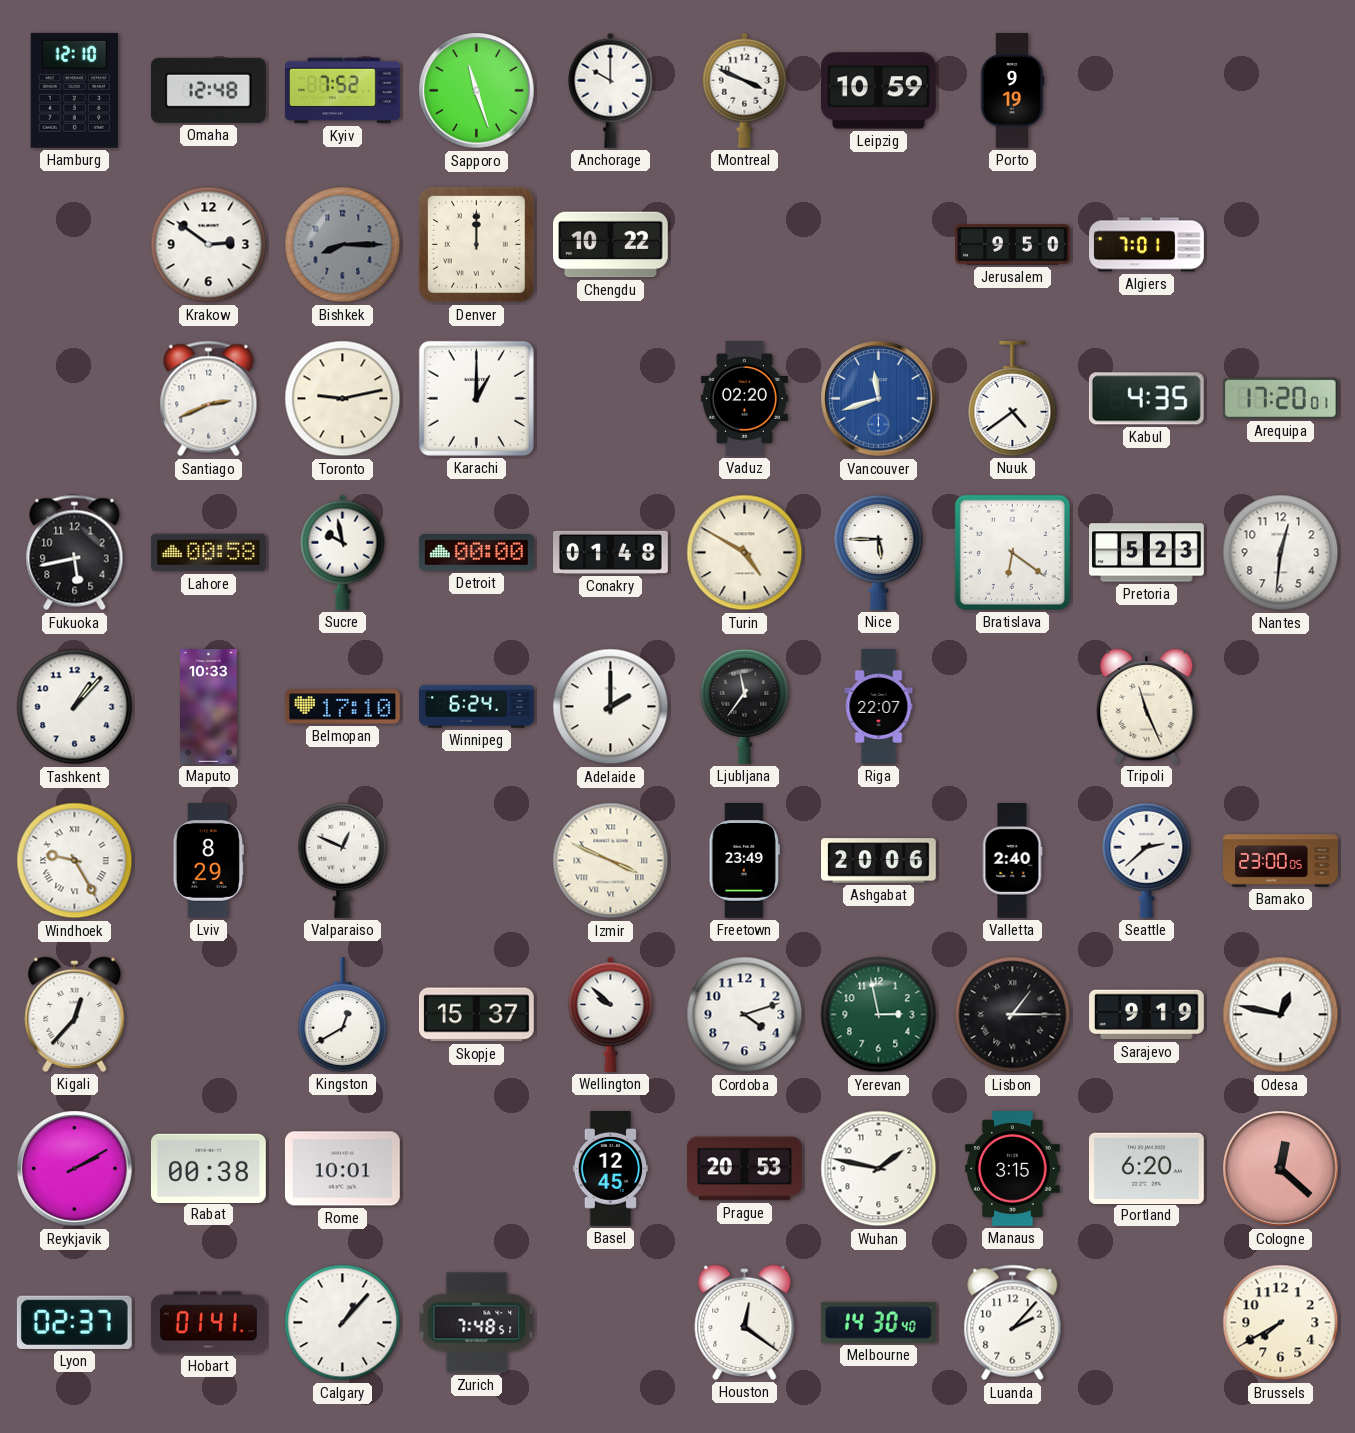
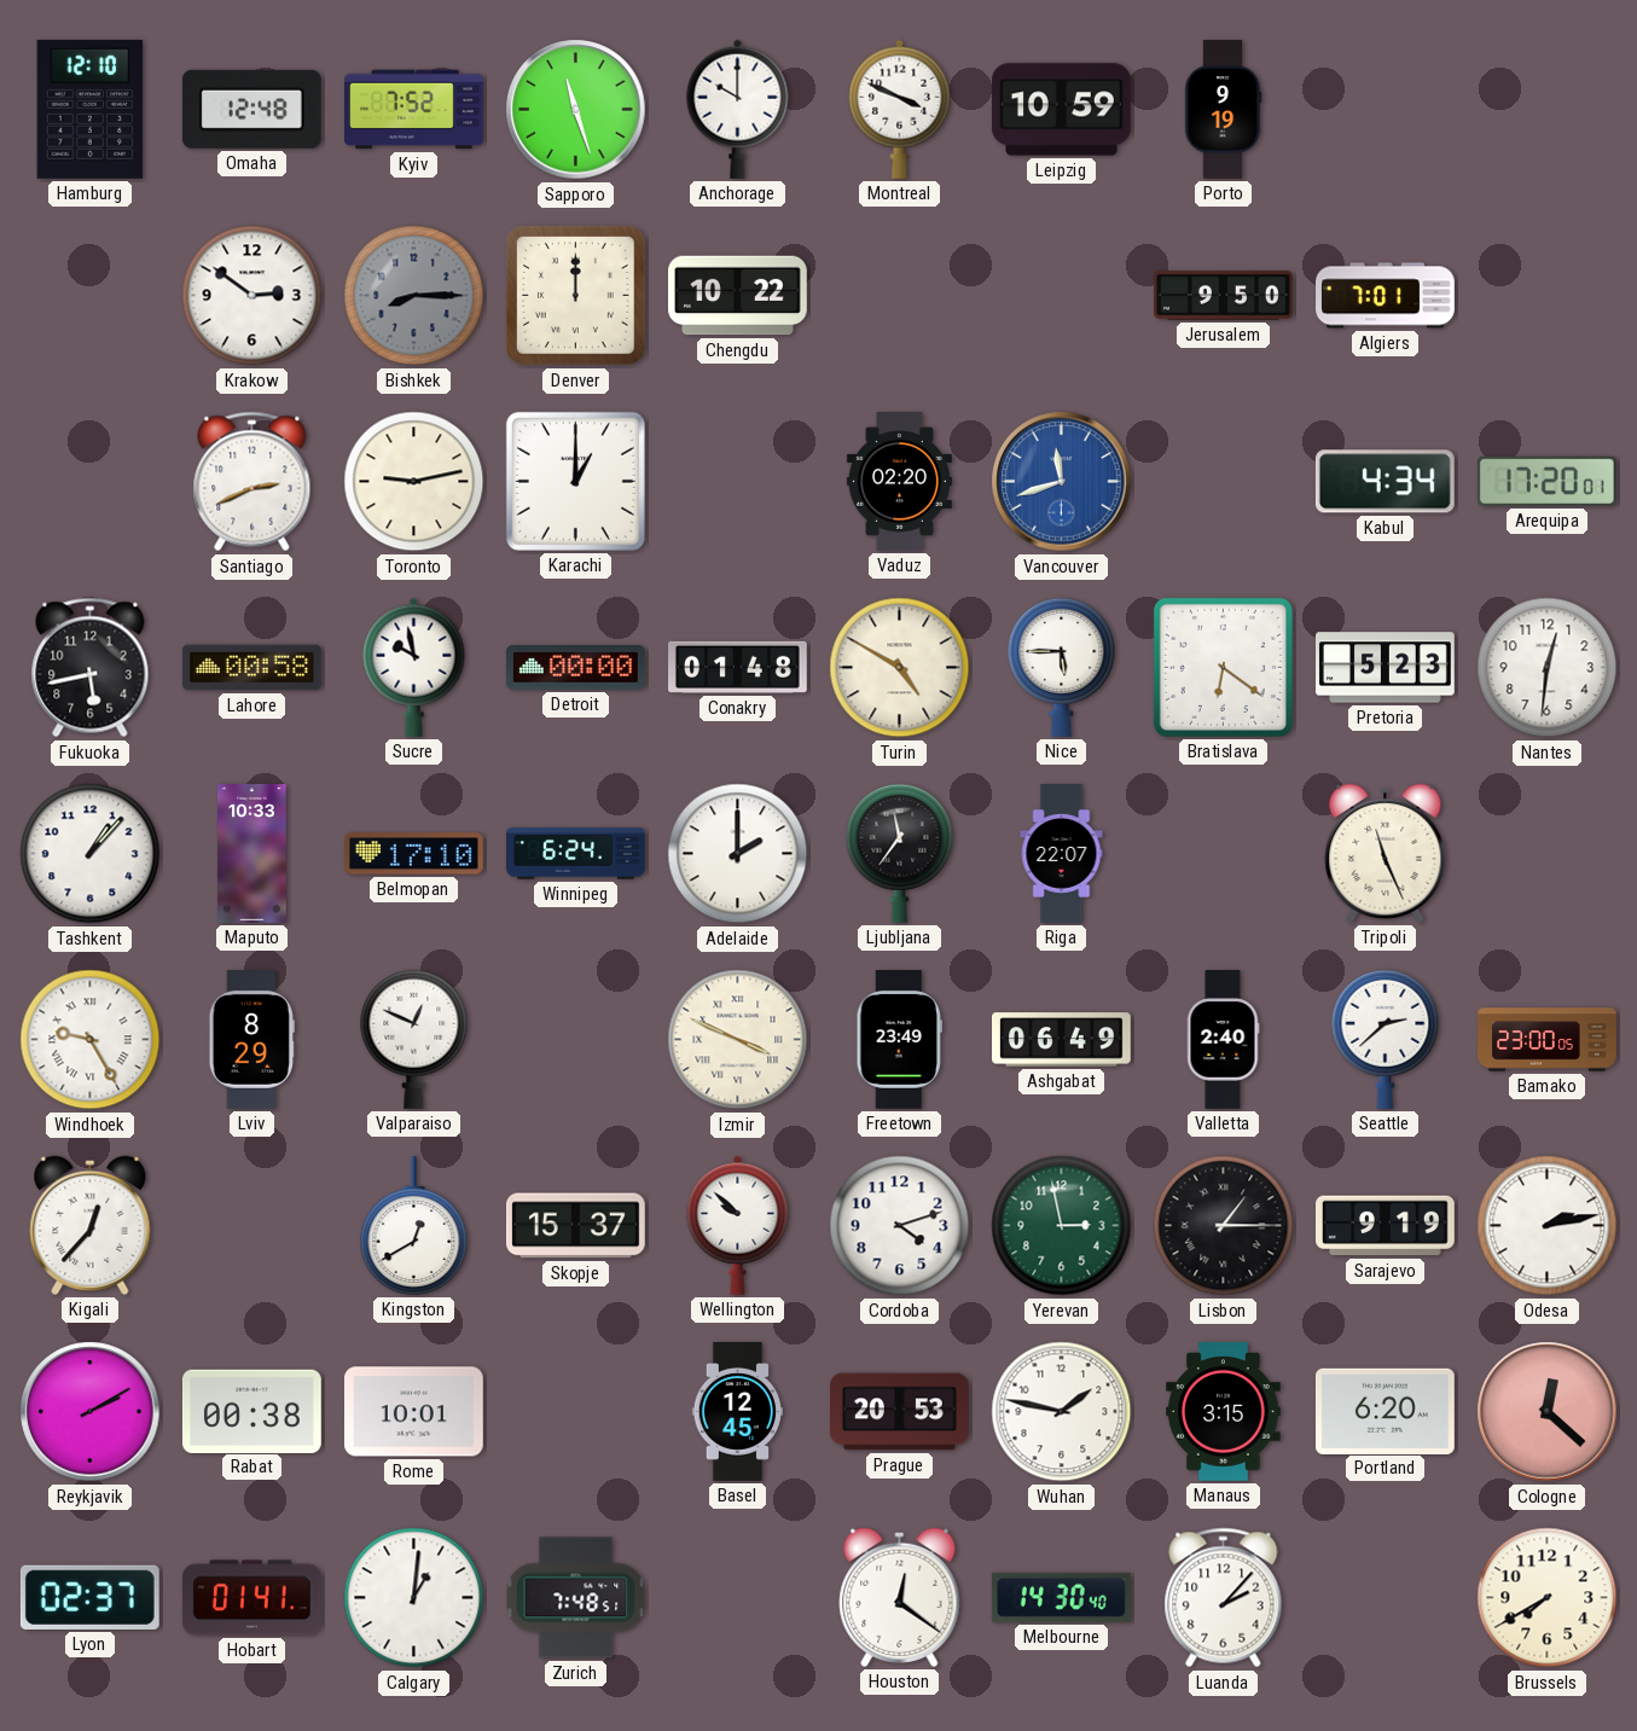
Nuuk: 4:39 -> none
Kabul: 4:35 -> 4:34
Ashgabat: 20:06 -> 06:49
Odesa: 12:47 -> 2:13
Calgary: 1:07 -> 1:01
